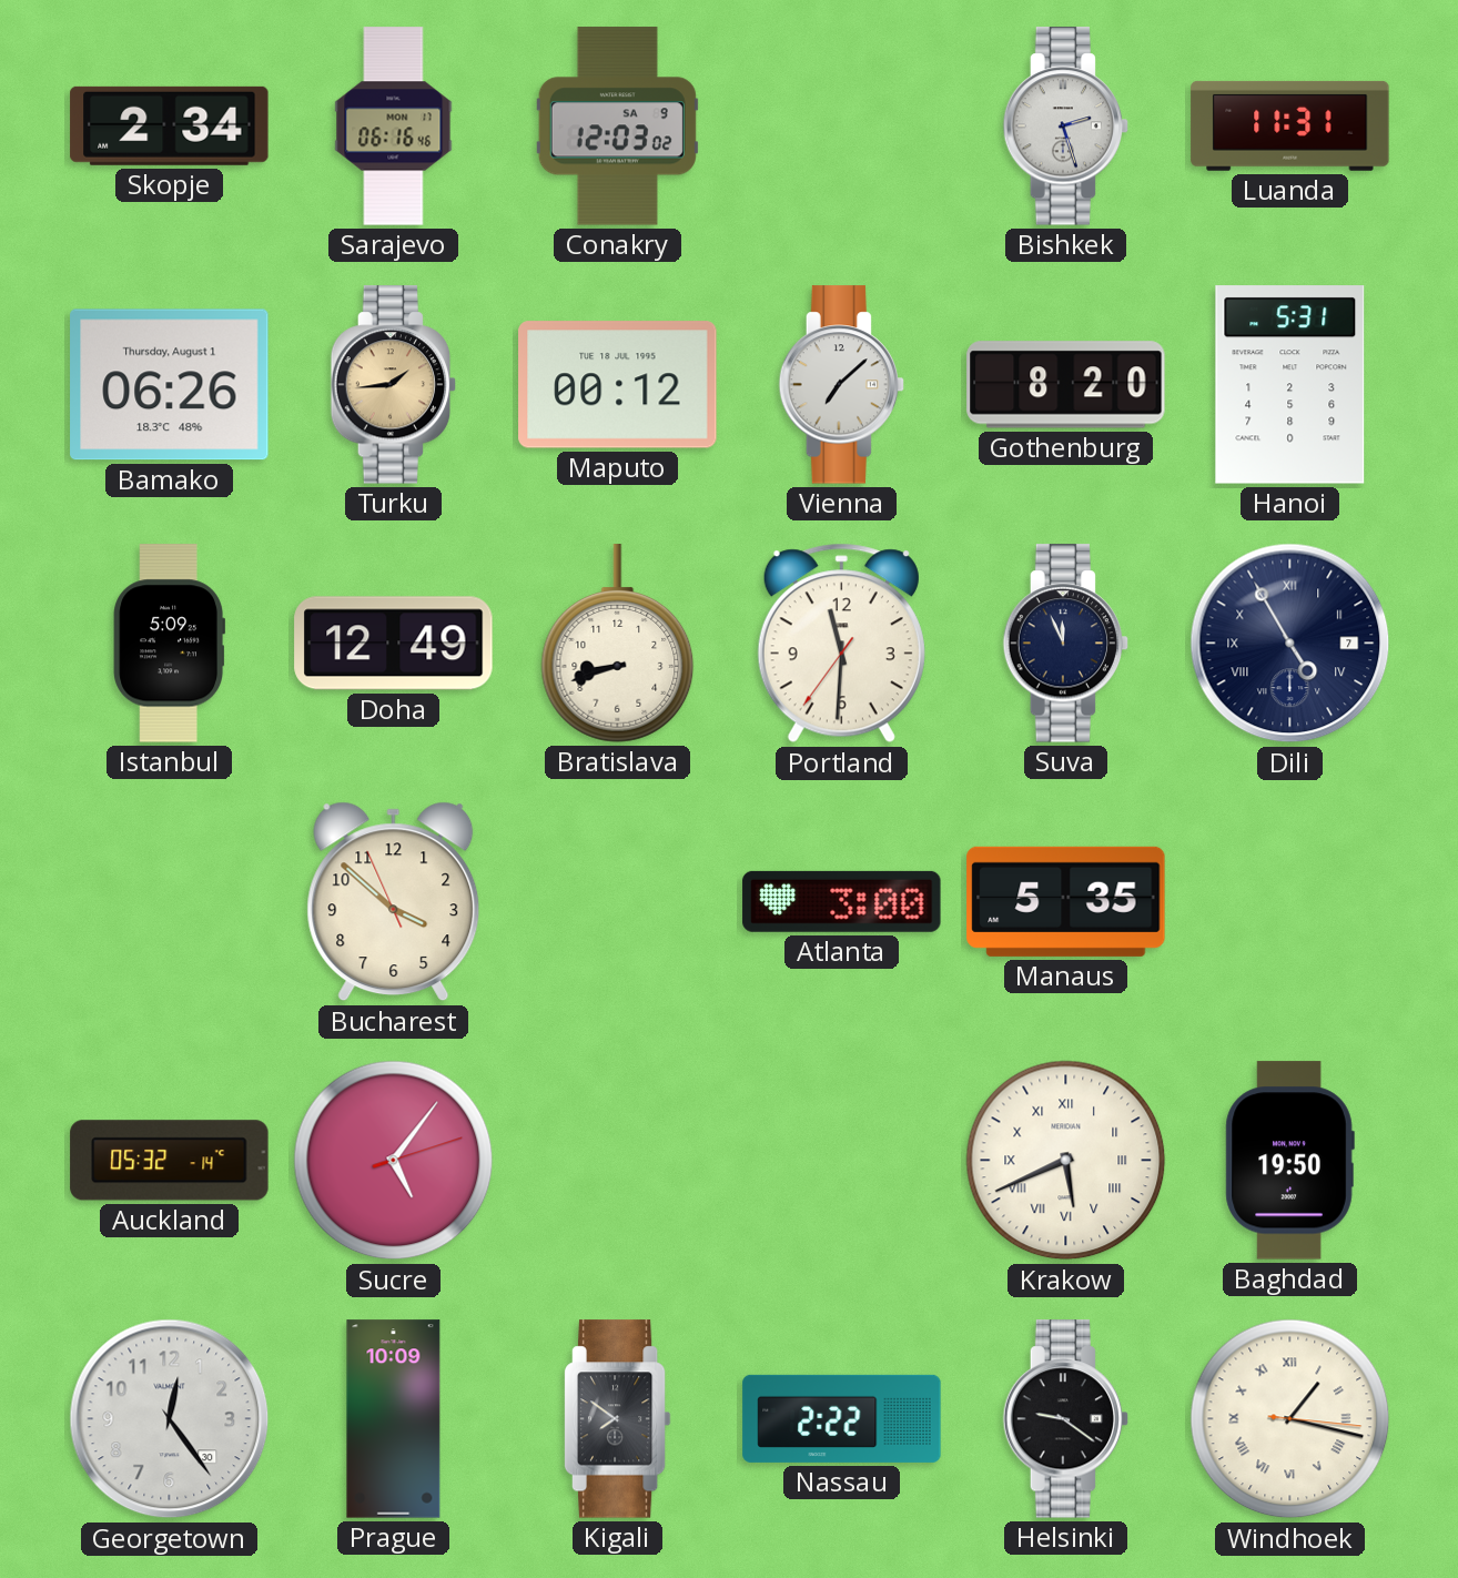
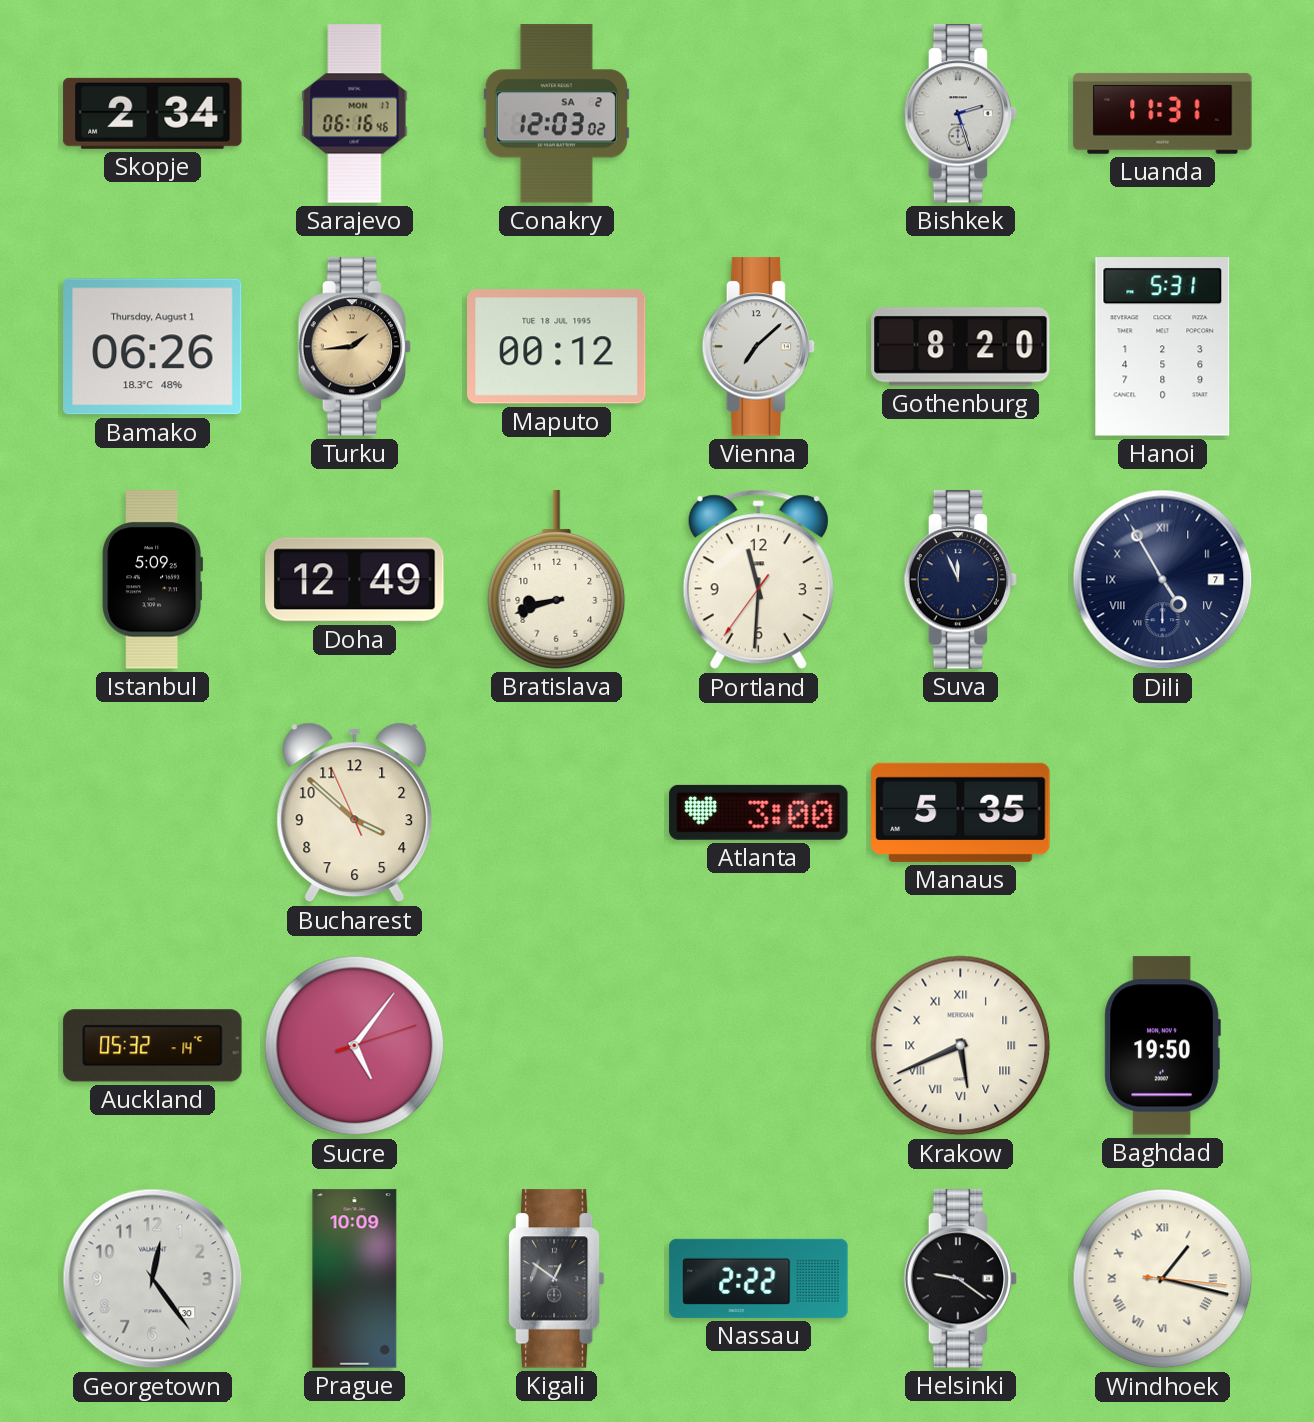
Conakry date: SA 9 -> SA 2
Kigali: 7:51 -> 12:51
